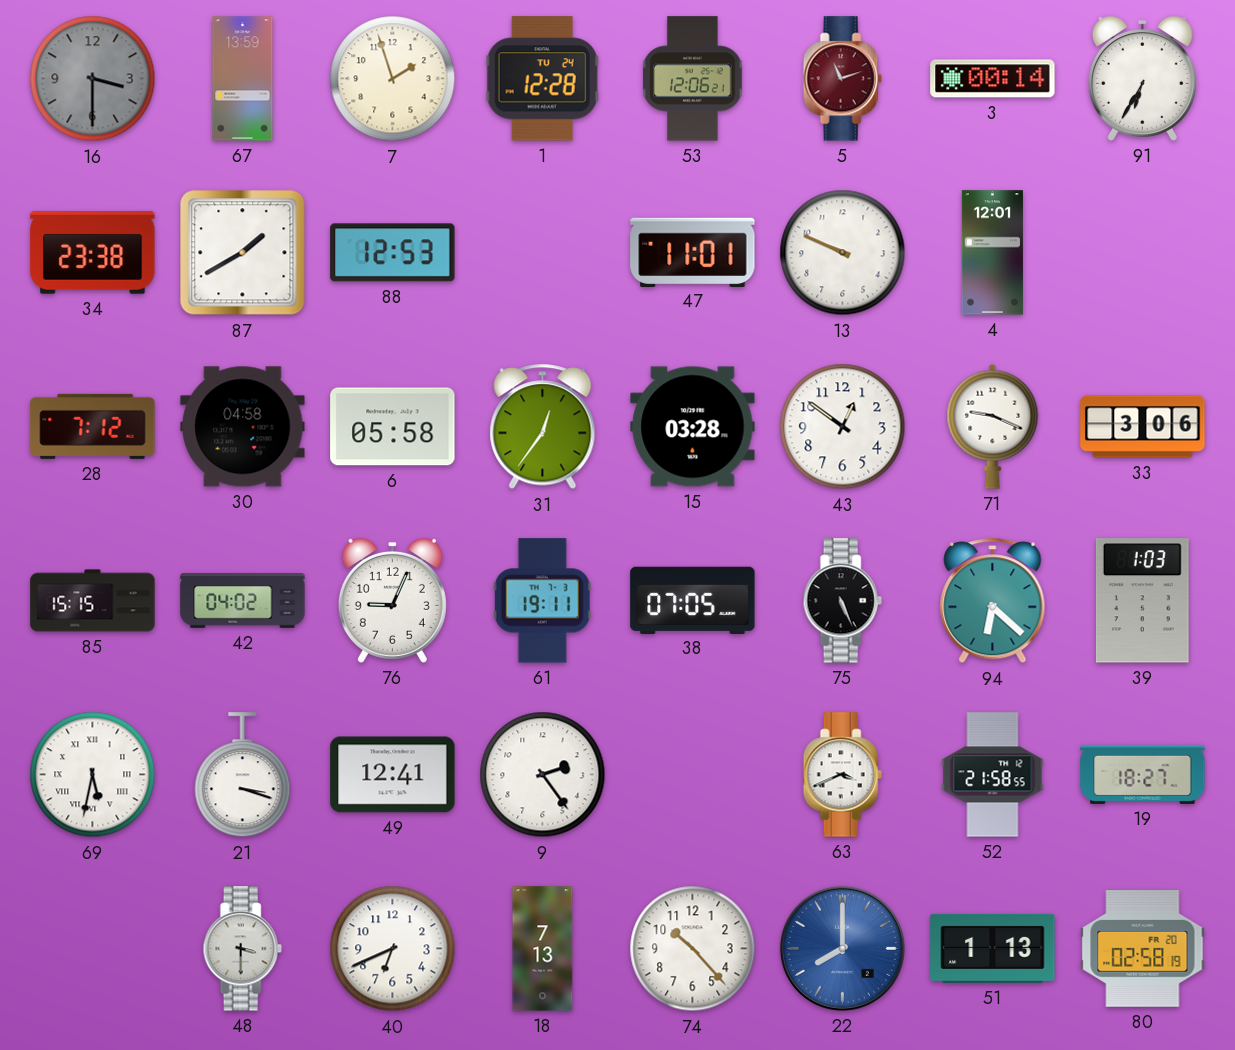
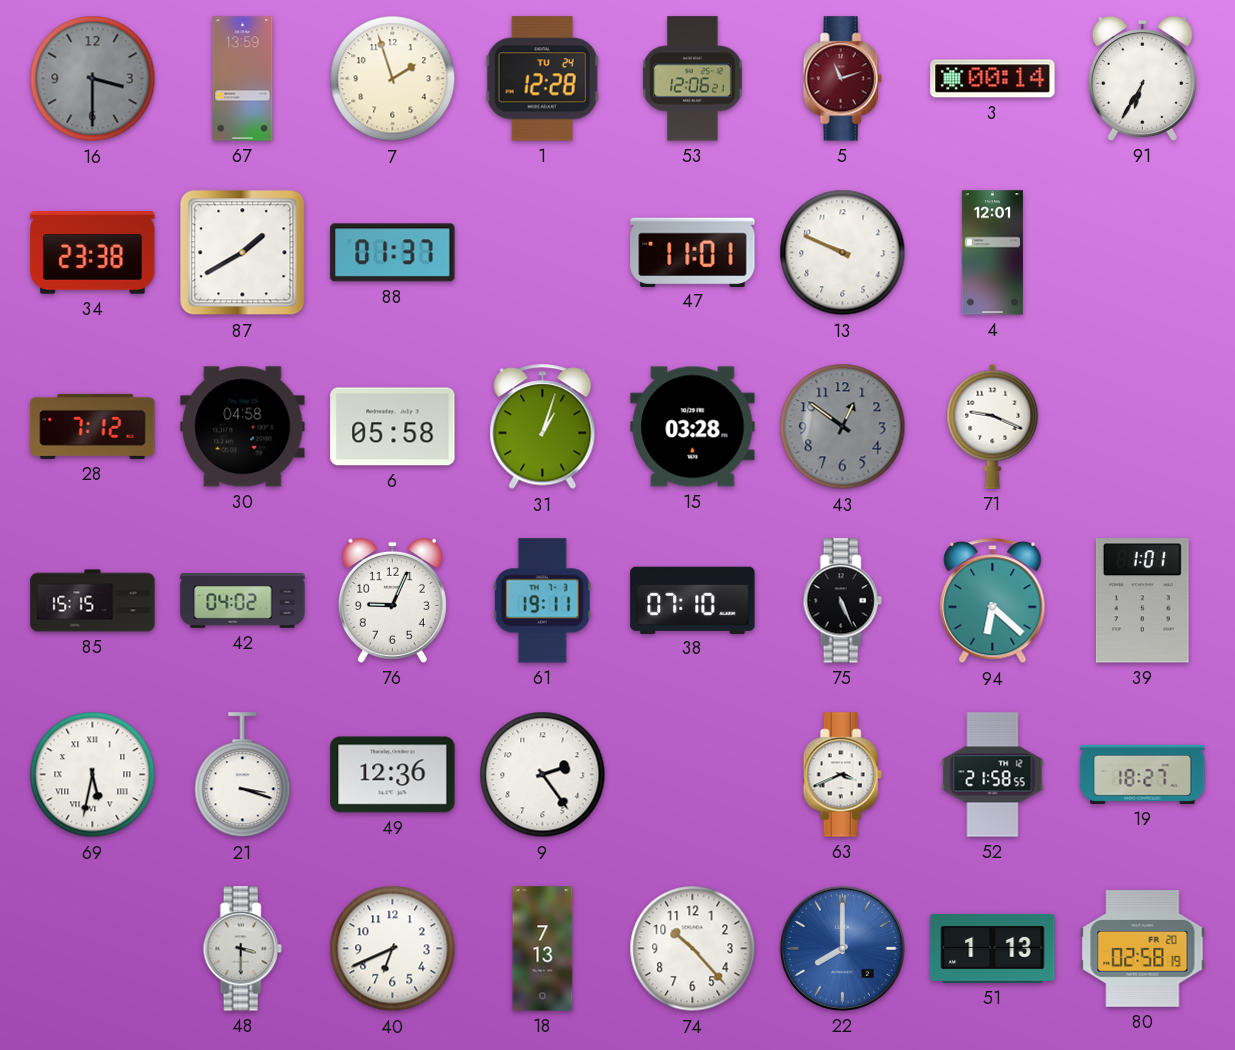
88: 12:53 -> 01:37
31: 12:36 -> 1:03
43 dial: white -> grey
33: 3:06 -> none
38: 07:05 -> 07:10
39: 1:03 -> 1:01
49: 12:41 -> 12:36
